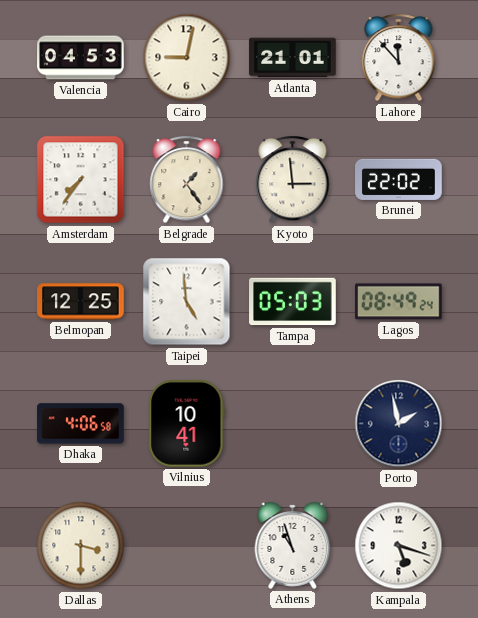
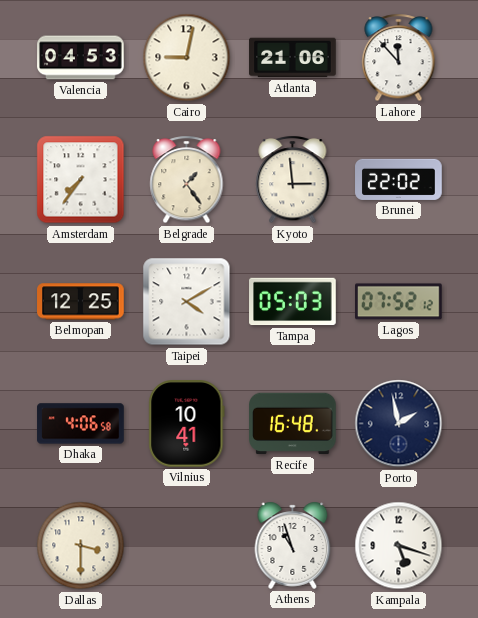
Atlanta: 21:01 -> 21:06
Taipei: 4:59 -> 4:10
Lagos: 08:49 -> 07:52
Recife: none -> 16:48
